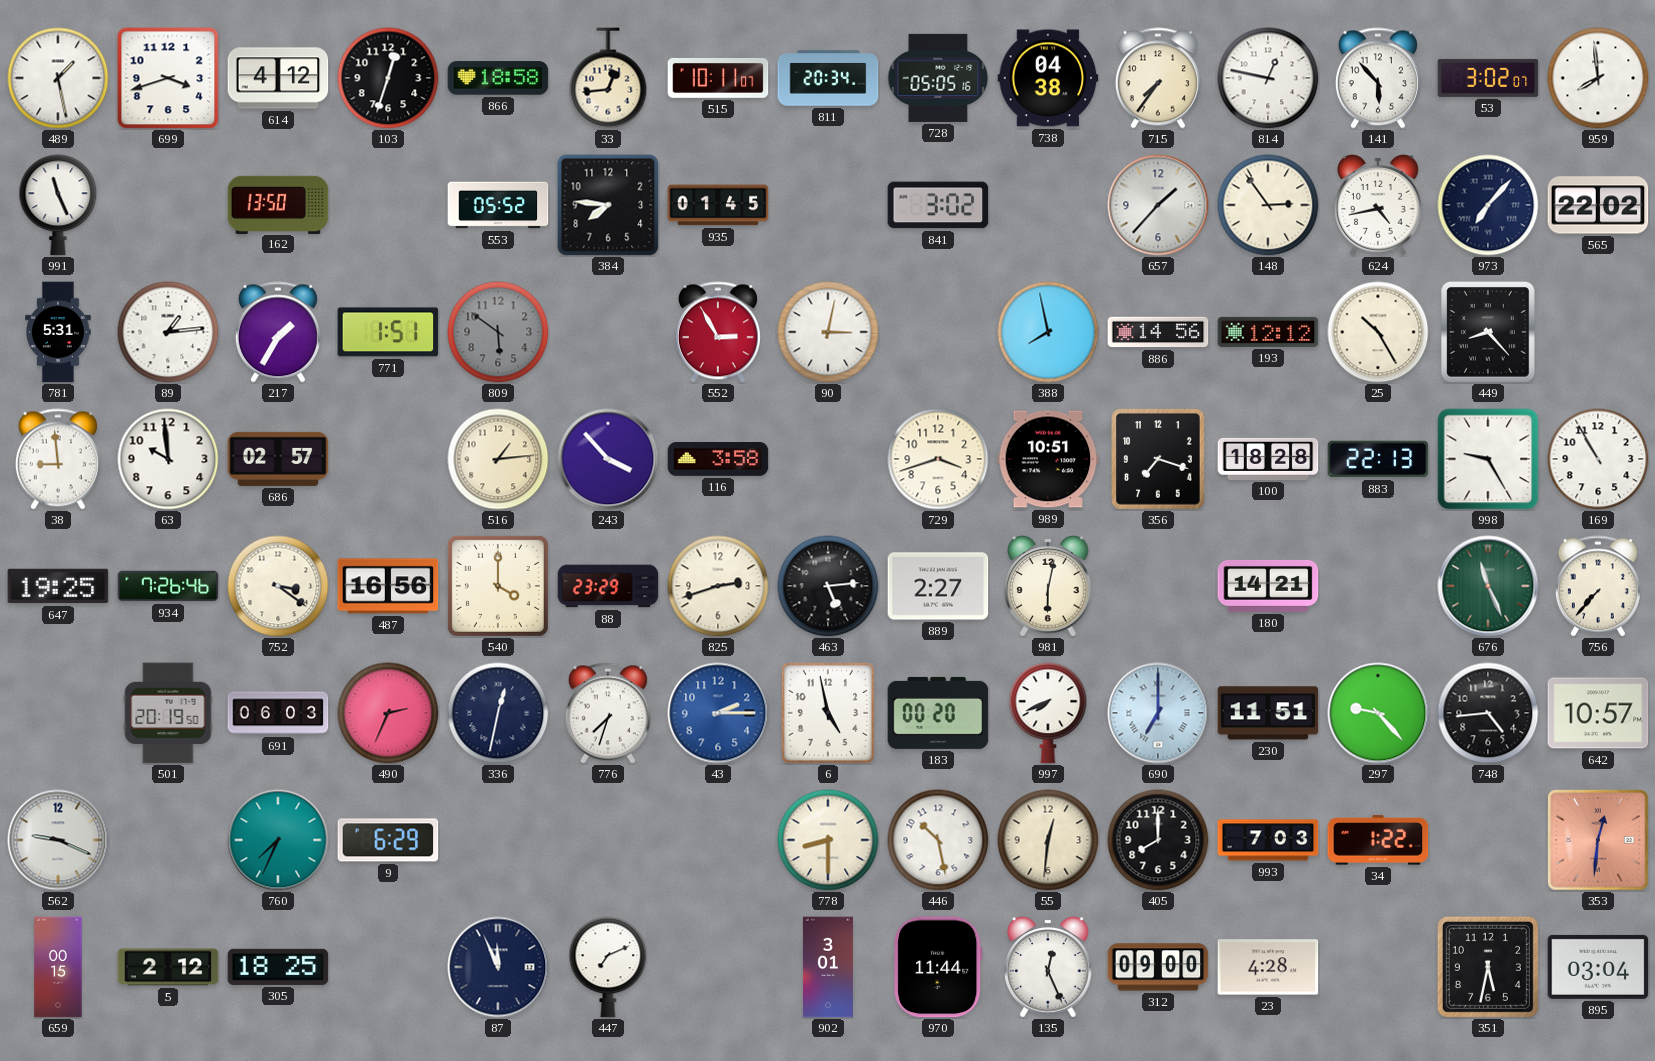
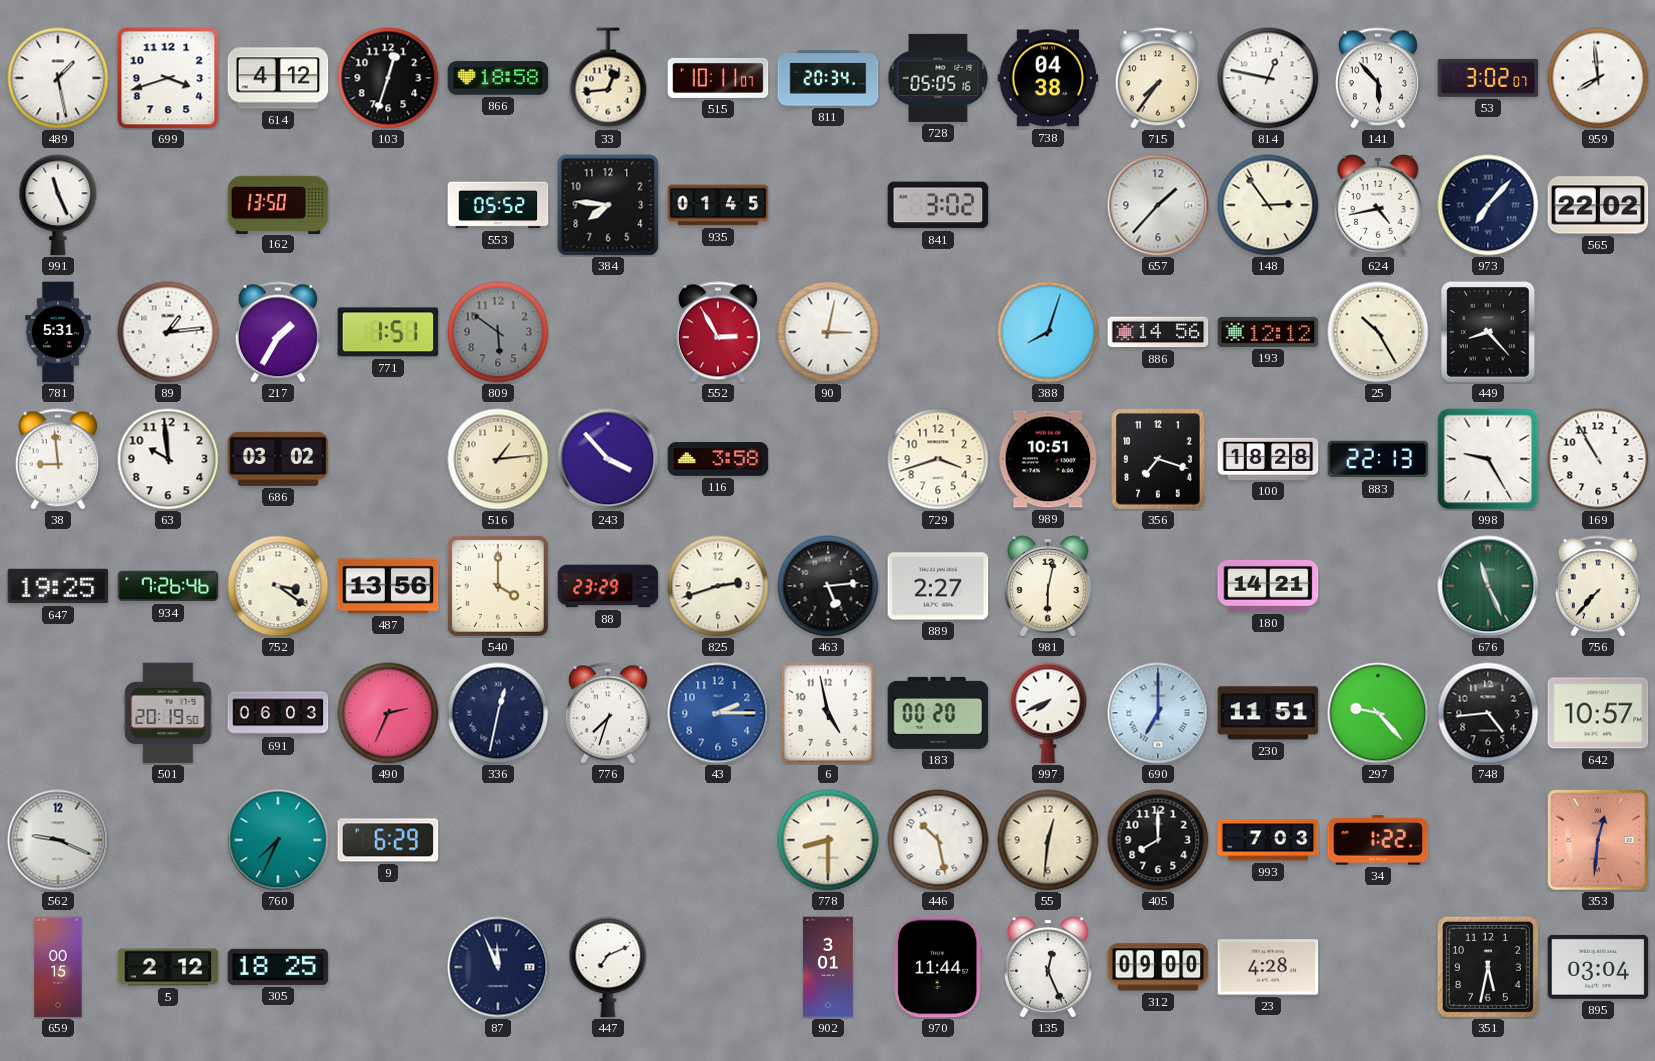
388: 7:58 -> 8:03
686: 02:57 -> 03:02
487: 16:56 -> 13:56
